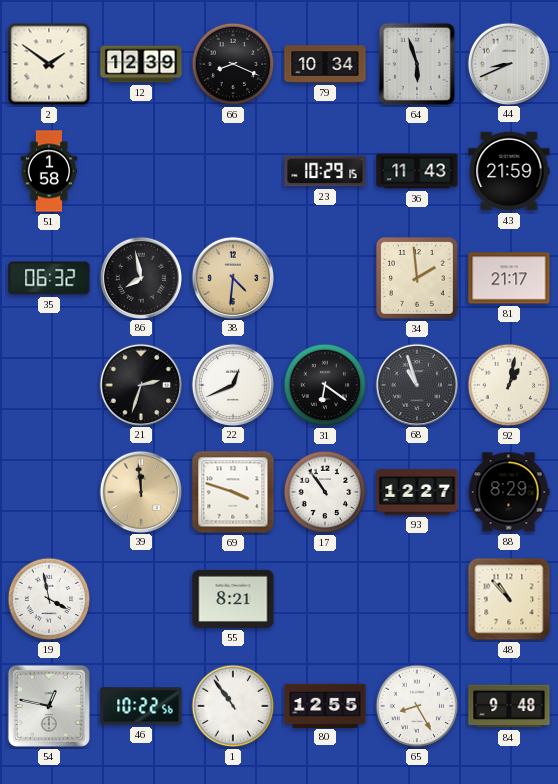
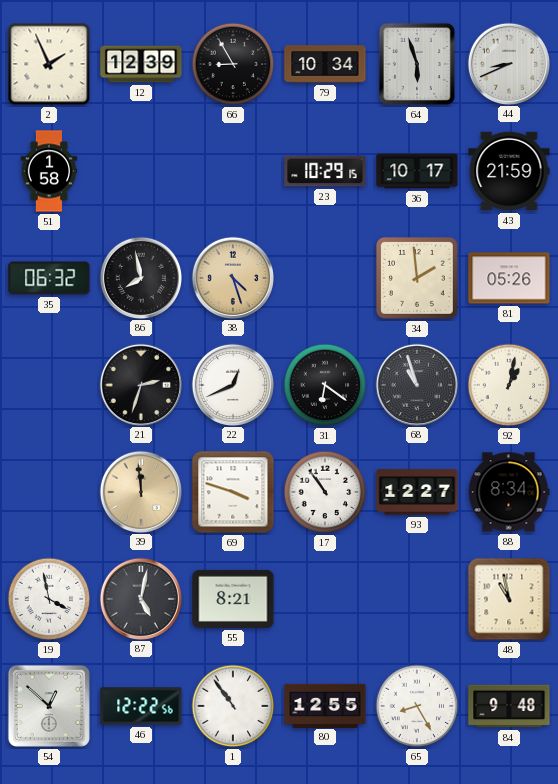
2: 1:51 -> 1:56
66: 8:19 -> 8:55
36: 11:43 -> 10:17
38: 4:31 -> 4:27
81: 21:17 -> 05:26
88: 8:29 -> 8:34
87: none -> 5:02
48: 10:53 -> 10:58
54: 12:47 -> 12:52
46: 10:22 -> 12:22
